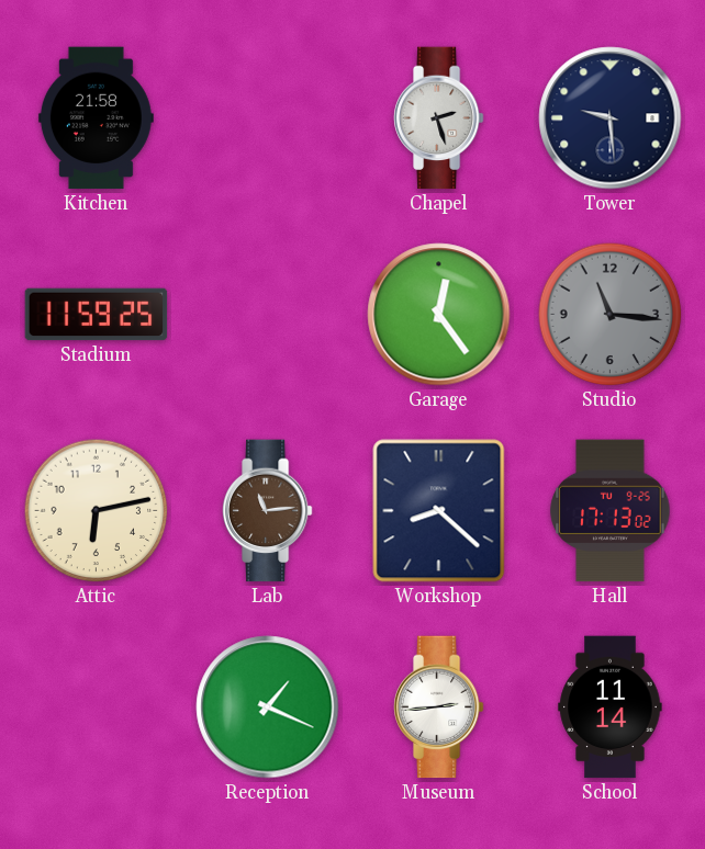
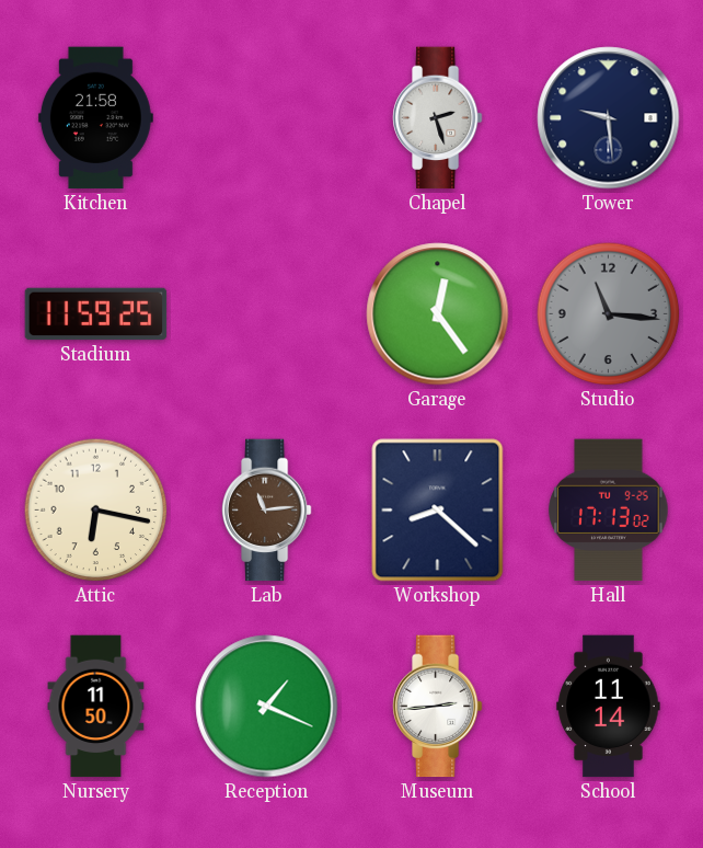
Attic: 6:13 -> 6:17
Nursery: none -> 11:50
